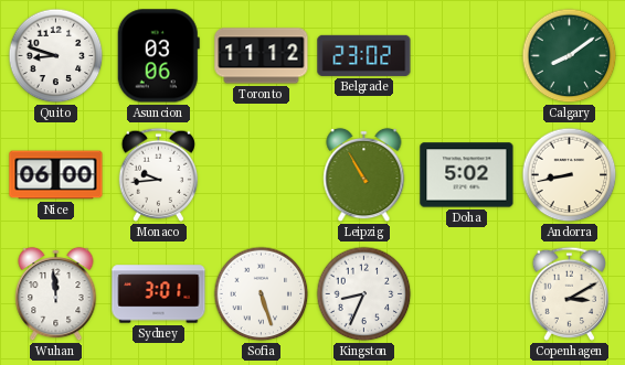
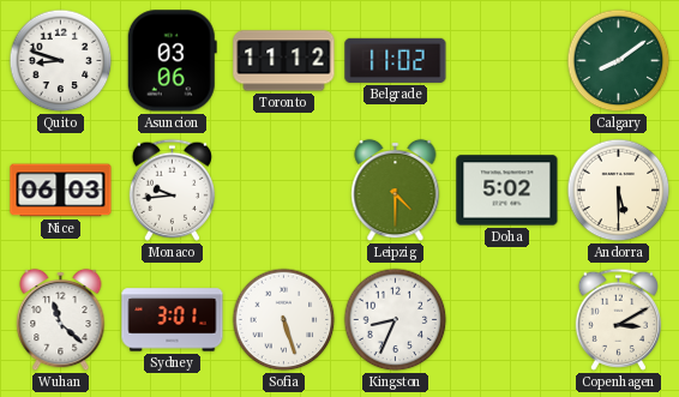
Belgrade: 23:02 -> 11:02
Nice: 06:00 -> 06:03
Leipzig: 10:55 -> 4:30
Andorra: 8:43 -> 5:30
Wuhan: 11:59 -> 11:22
